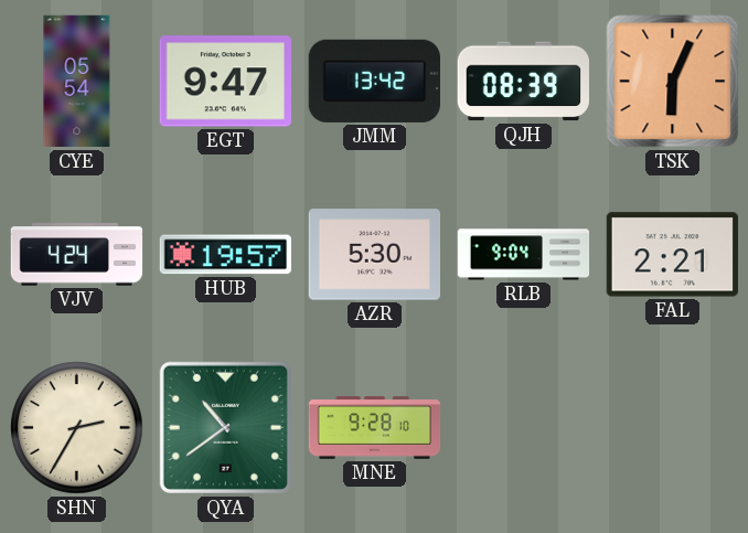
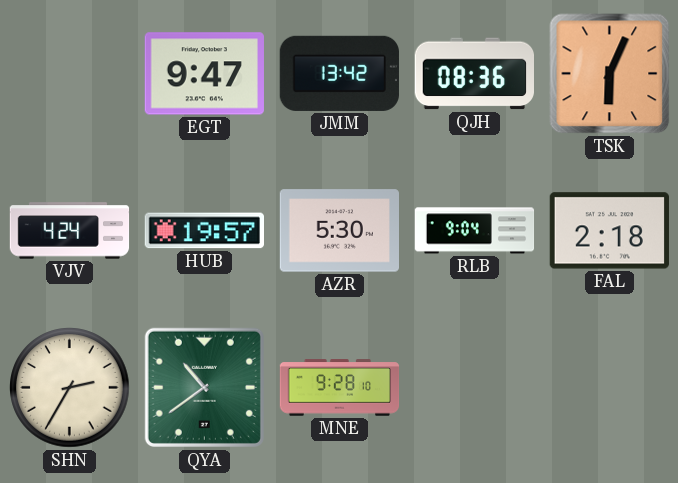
CYE: 05:54 -> none
QJH: 08:39 -> 08:36
FAL: 2:21 -> 2:18
